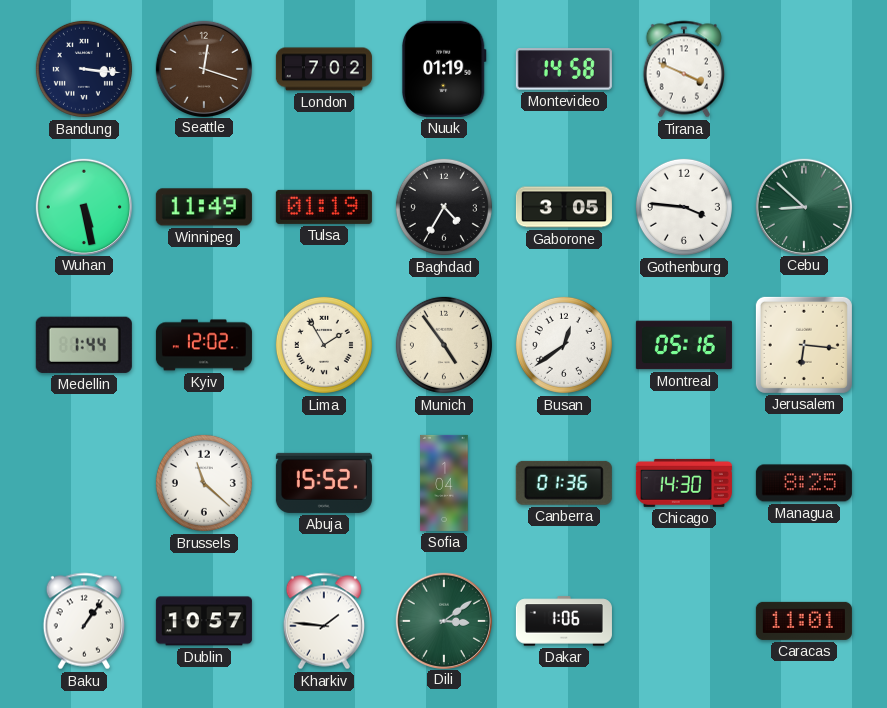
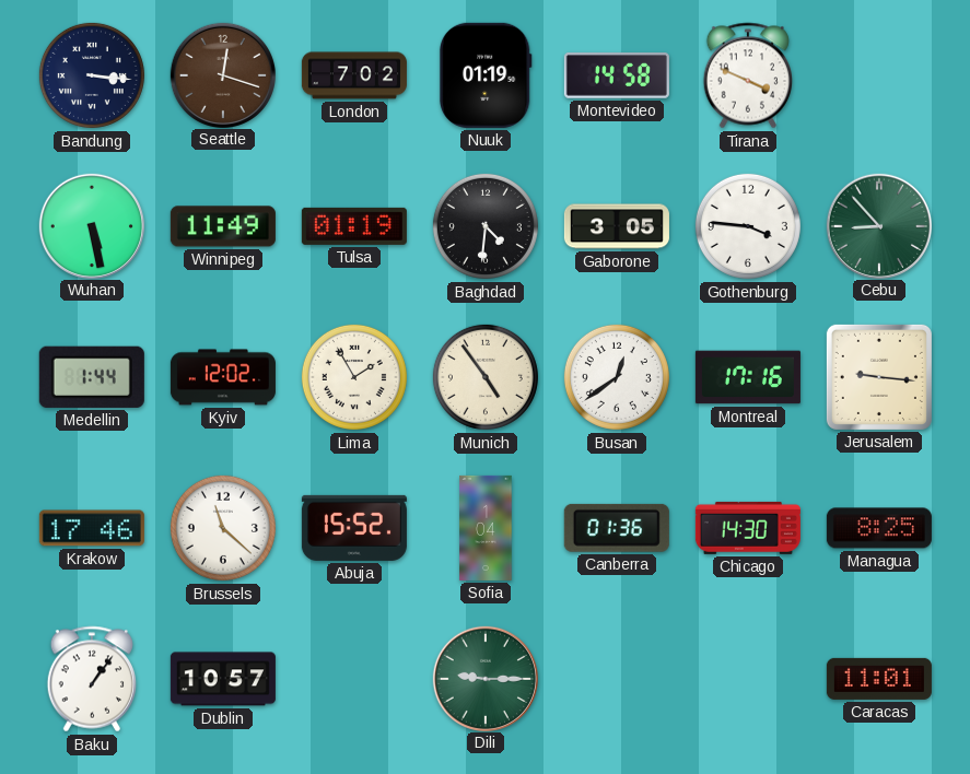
Baghdad: 4:35 -> 4:31
Cebu: 8:52 -> 8:53
Montreal: 05:16 -> 17:16
Jerusalem: 6:16 -> 9:16
Krakow: none -> 17:46
Kharkiv: 1:46 -> none
Dili: 3:09 -> 9:15
Dakar: 1:06 -> none
